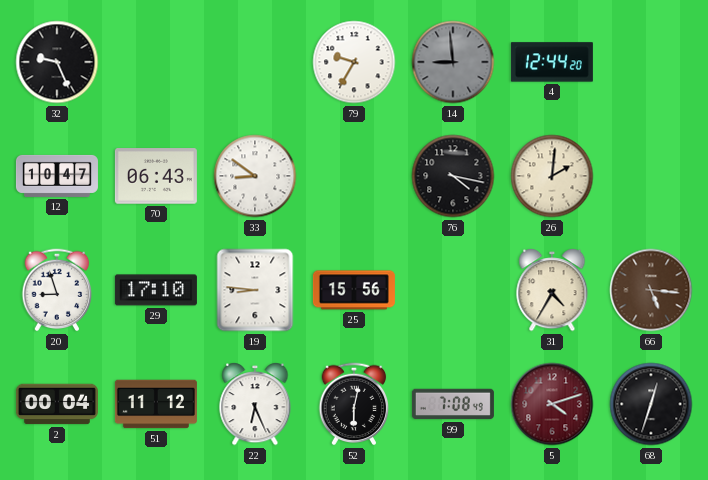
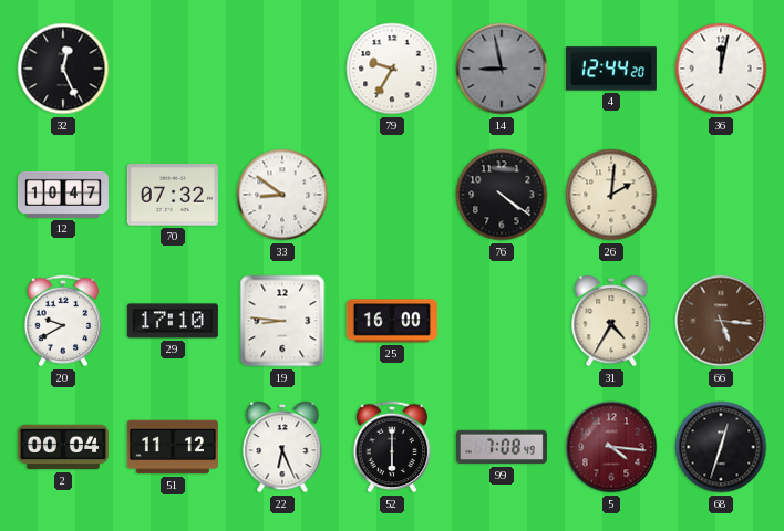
32: 9:26 -> 12:26
14: 8:59 -> 8:58
36: none -> 12:02
70: 06:43 -> 07:32
76: 4:17 -> 4:21
20: 8:57 -> 9:40
25: 15:56 -> 16:00
52: 6:02 -> 6:00
5: 4:12 -> 4:16
